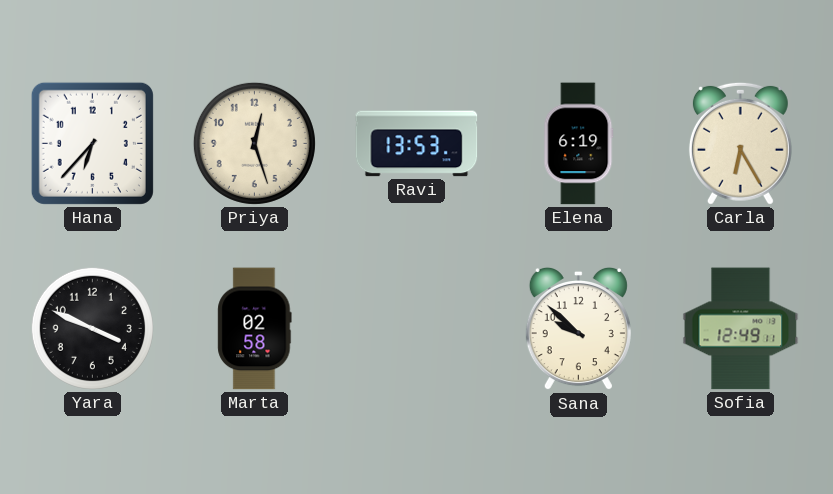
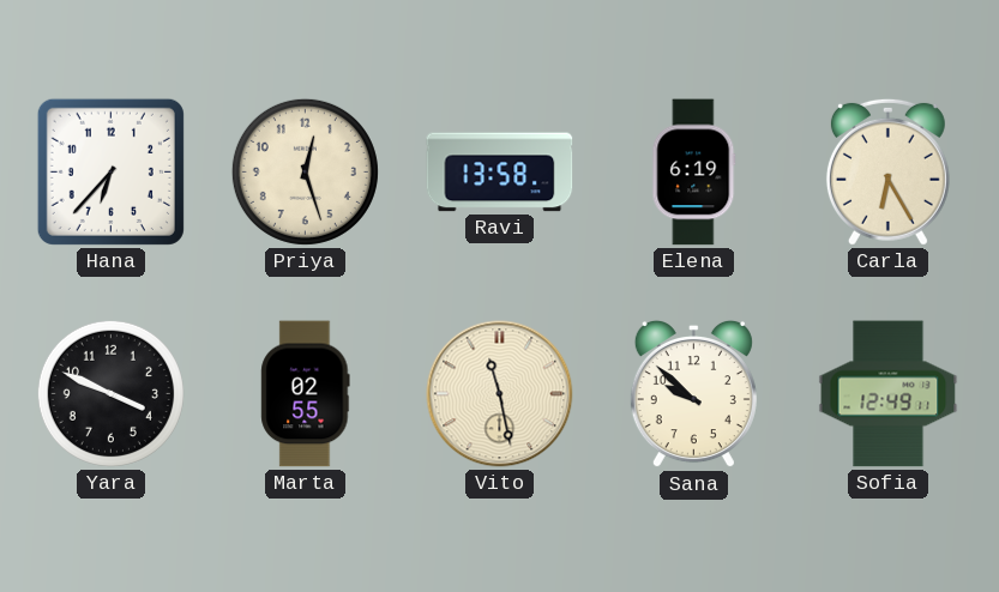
Ravi: 13:53 -> 13:58
Marta: 02:58 -> 02:55
Vito: none -> 11:28
